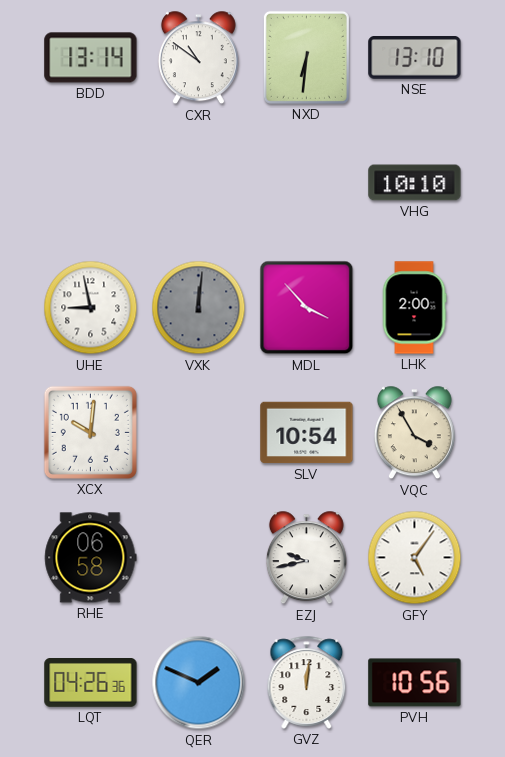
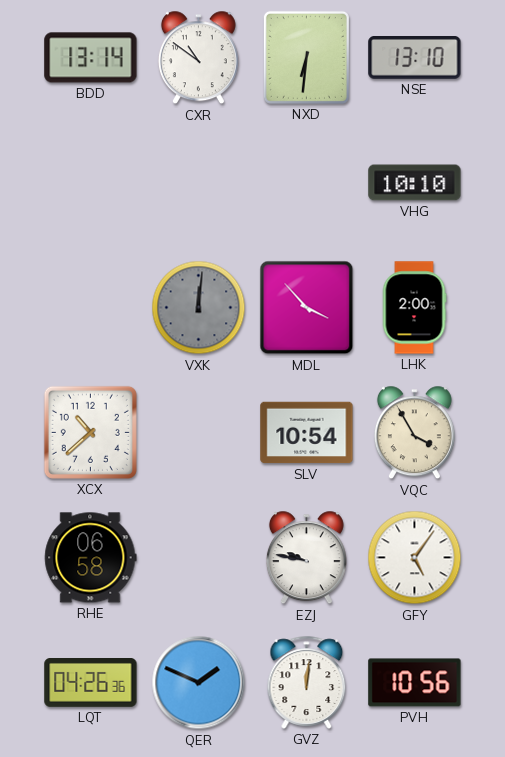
UHE: 8:58 -> none
XCX: 10:01 -> 10:38
EZJ: 9:43 -> 9:47
